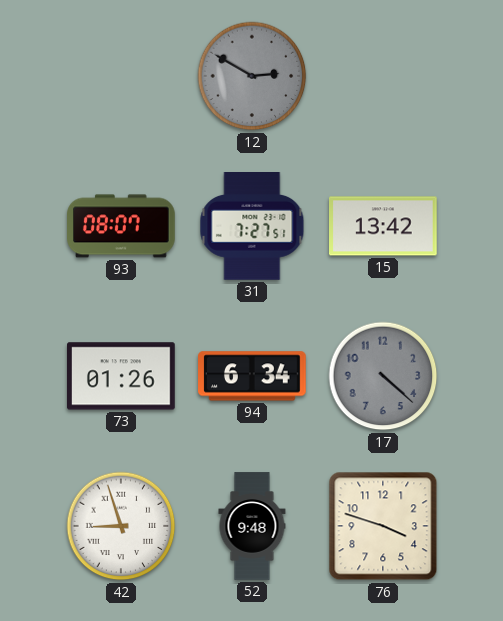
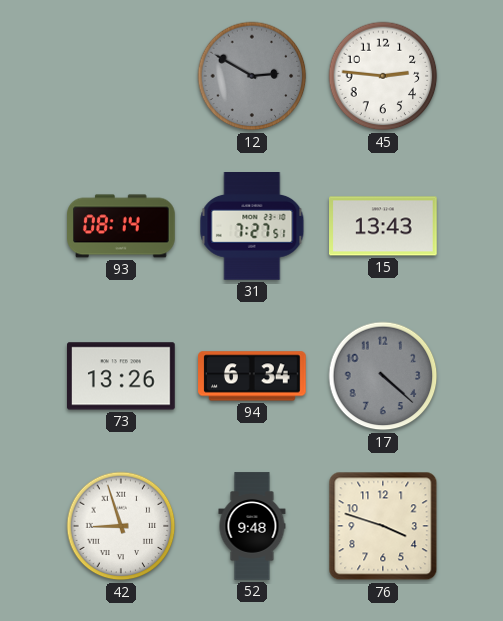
45: none -> 2:46
93: 08:07 -> 08:14
15: 13:42 -> 13:43
73: 01:26 -> 13:26
